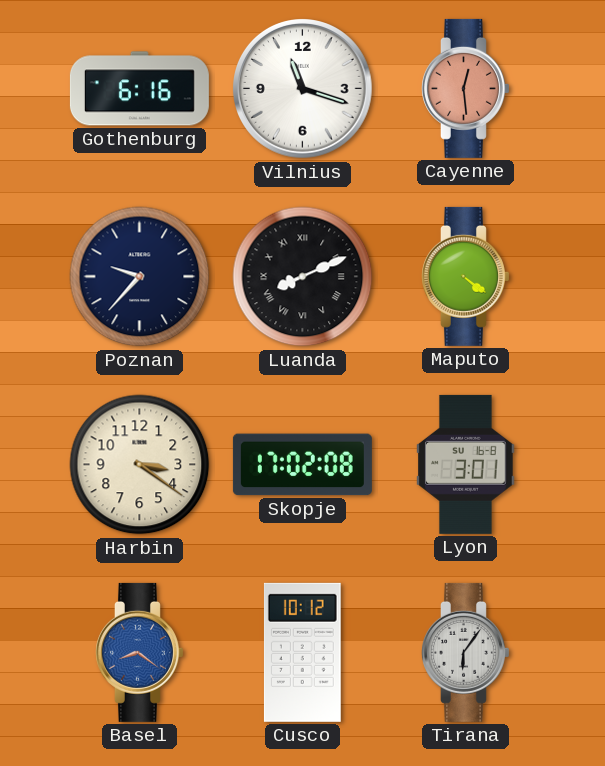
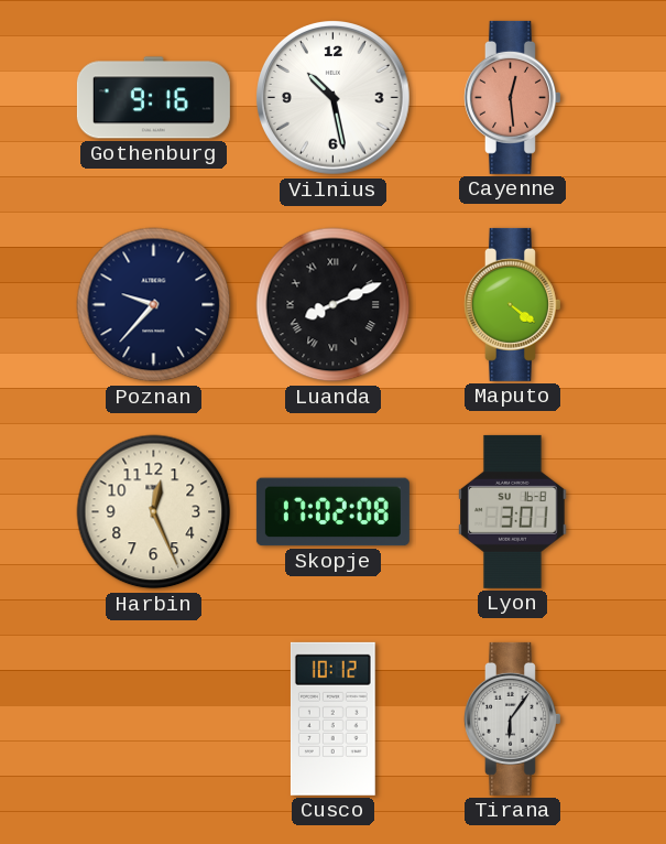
Gothenburg: 6:16 -> 9:16
Vilnius: 11:18 -> 10:28
Harbin: 3:21 -> 12:26
Basel: 8:21 -> none
